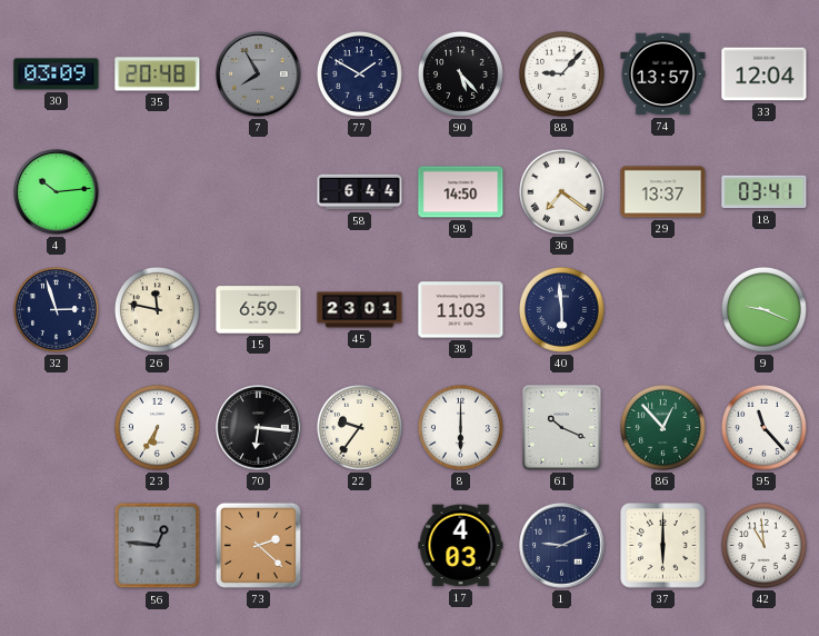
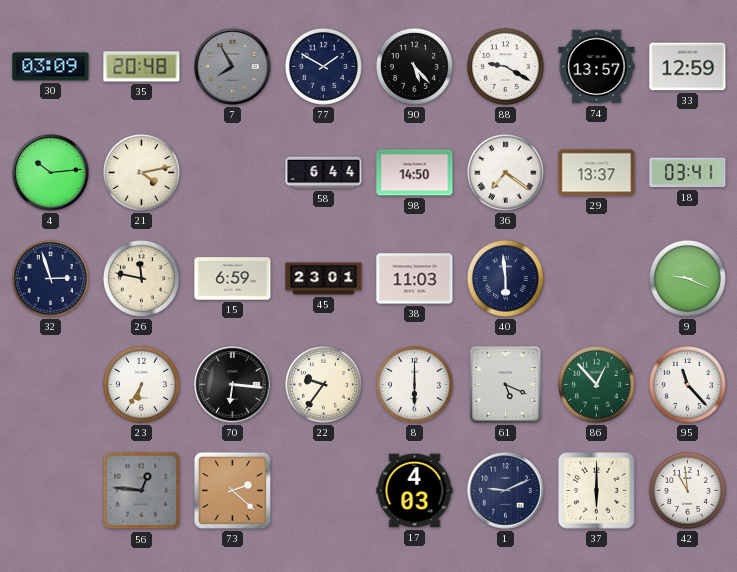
88: 9:07 -> 9:20
33: 12:04 -> 12:59
21: none -> 4:13
61: 10:19 -> 5:19
